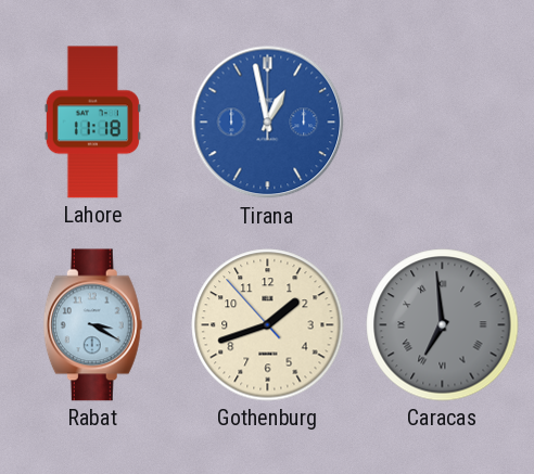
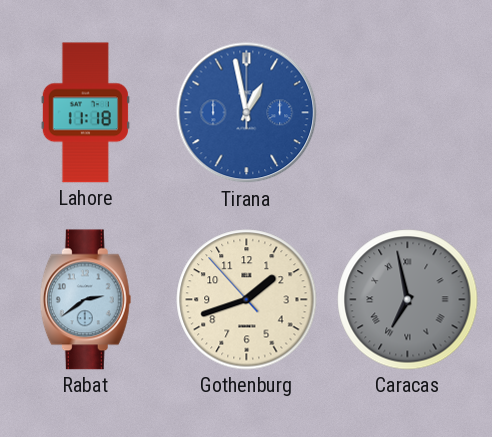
Rabat: 3:20 -> 2:39
Caracas: 6:59 -> 6:58
